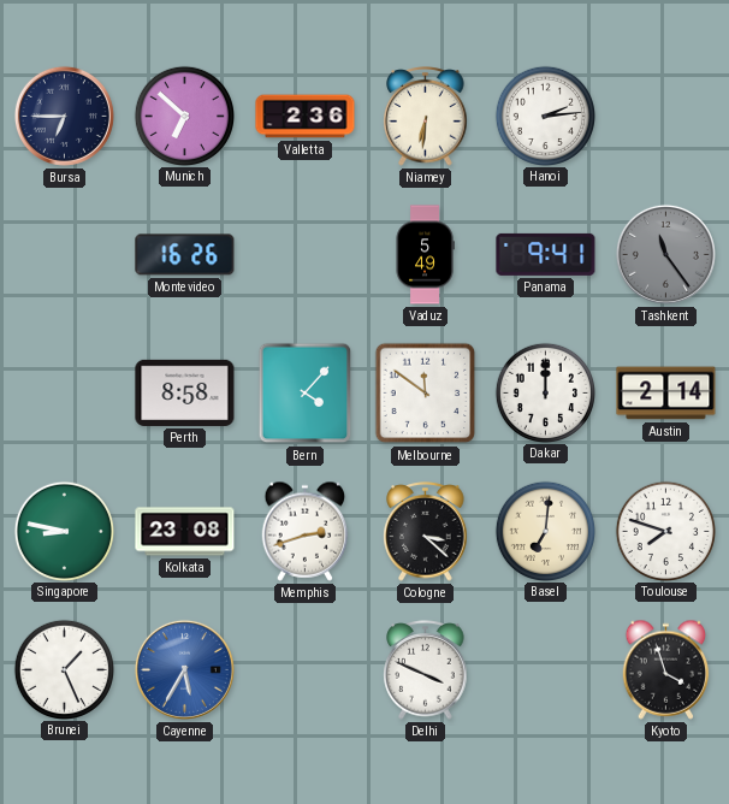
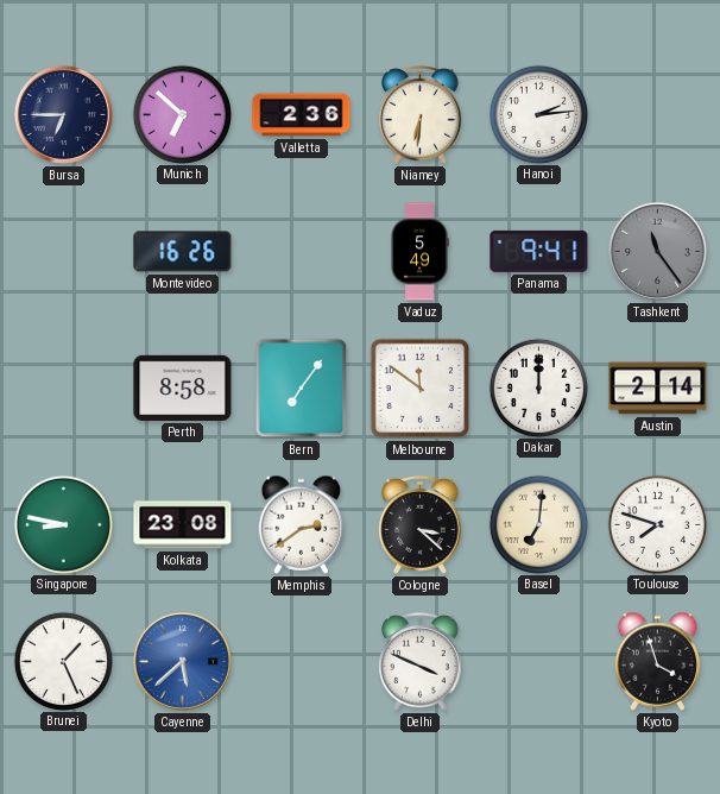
Bern: 4:07 -> 7:06
Memphis: 2:42 -> 2:39
Cayenne: 5:35 -> 5:38
